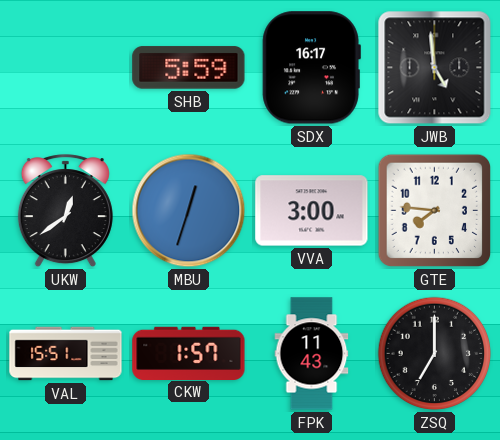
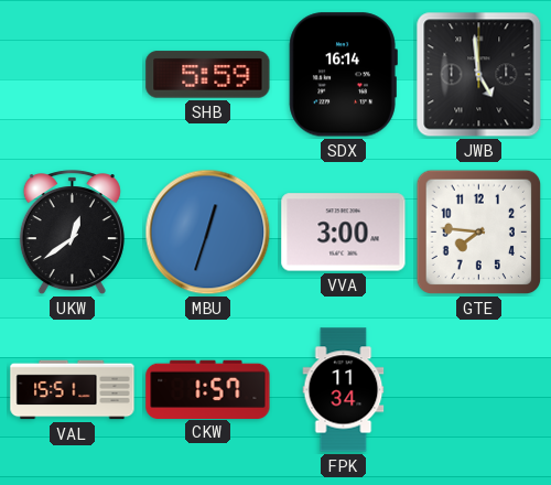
SDX: 16:17 -> 16:14
FPK: 11:43 -> 11:34
ZSQ: 7:00 -> none
